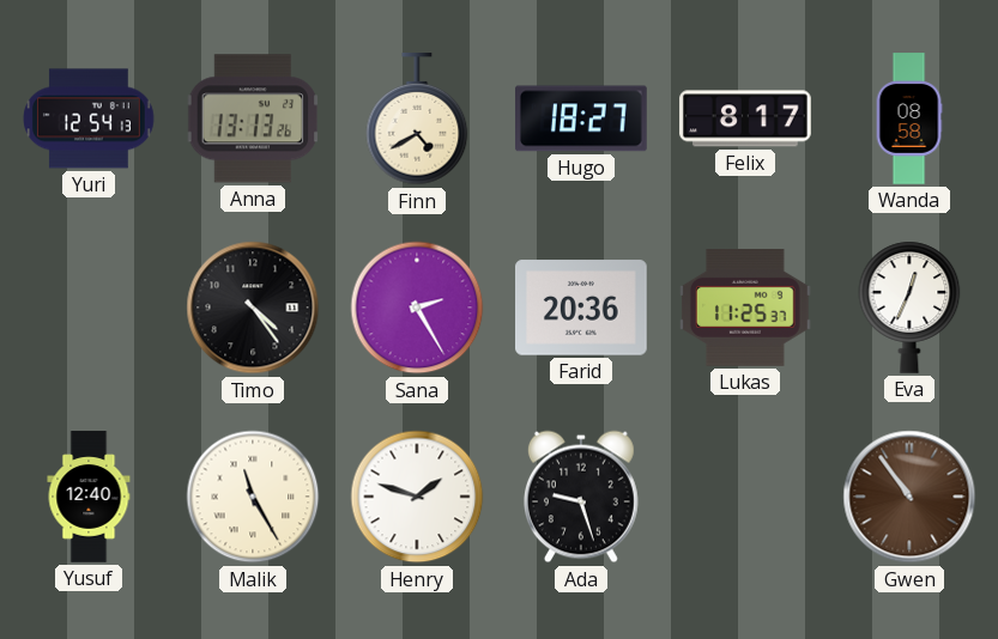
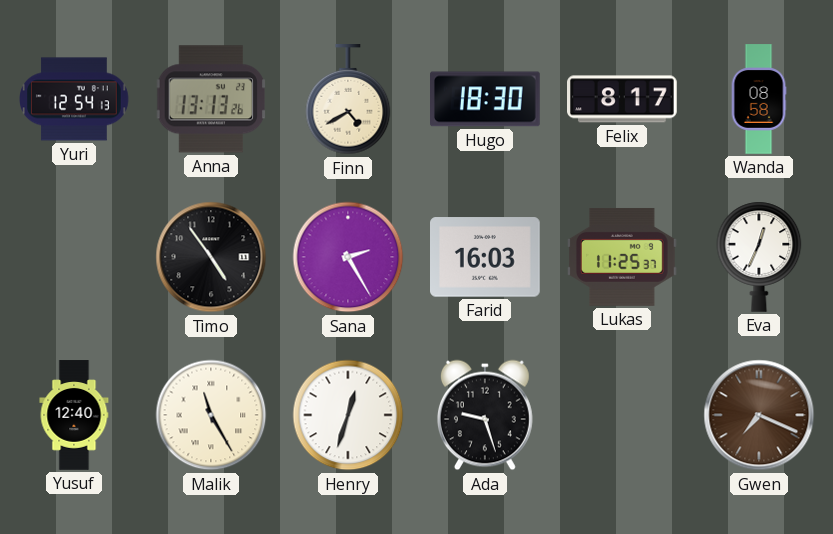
Hugo: 18:27 -> 18:30
Timo: 4:24 -> 4:54
Farid: 20:36 -> 16:03
Henry: 1:48 -> 12:33
Gwen: 10:54 -> 7:19
